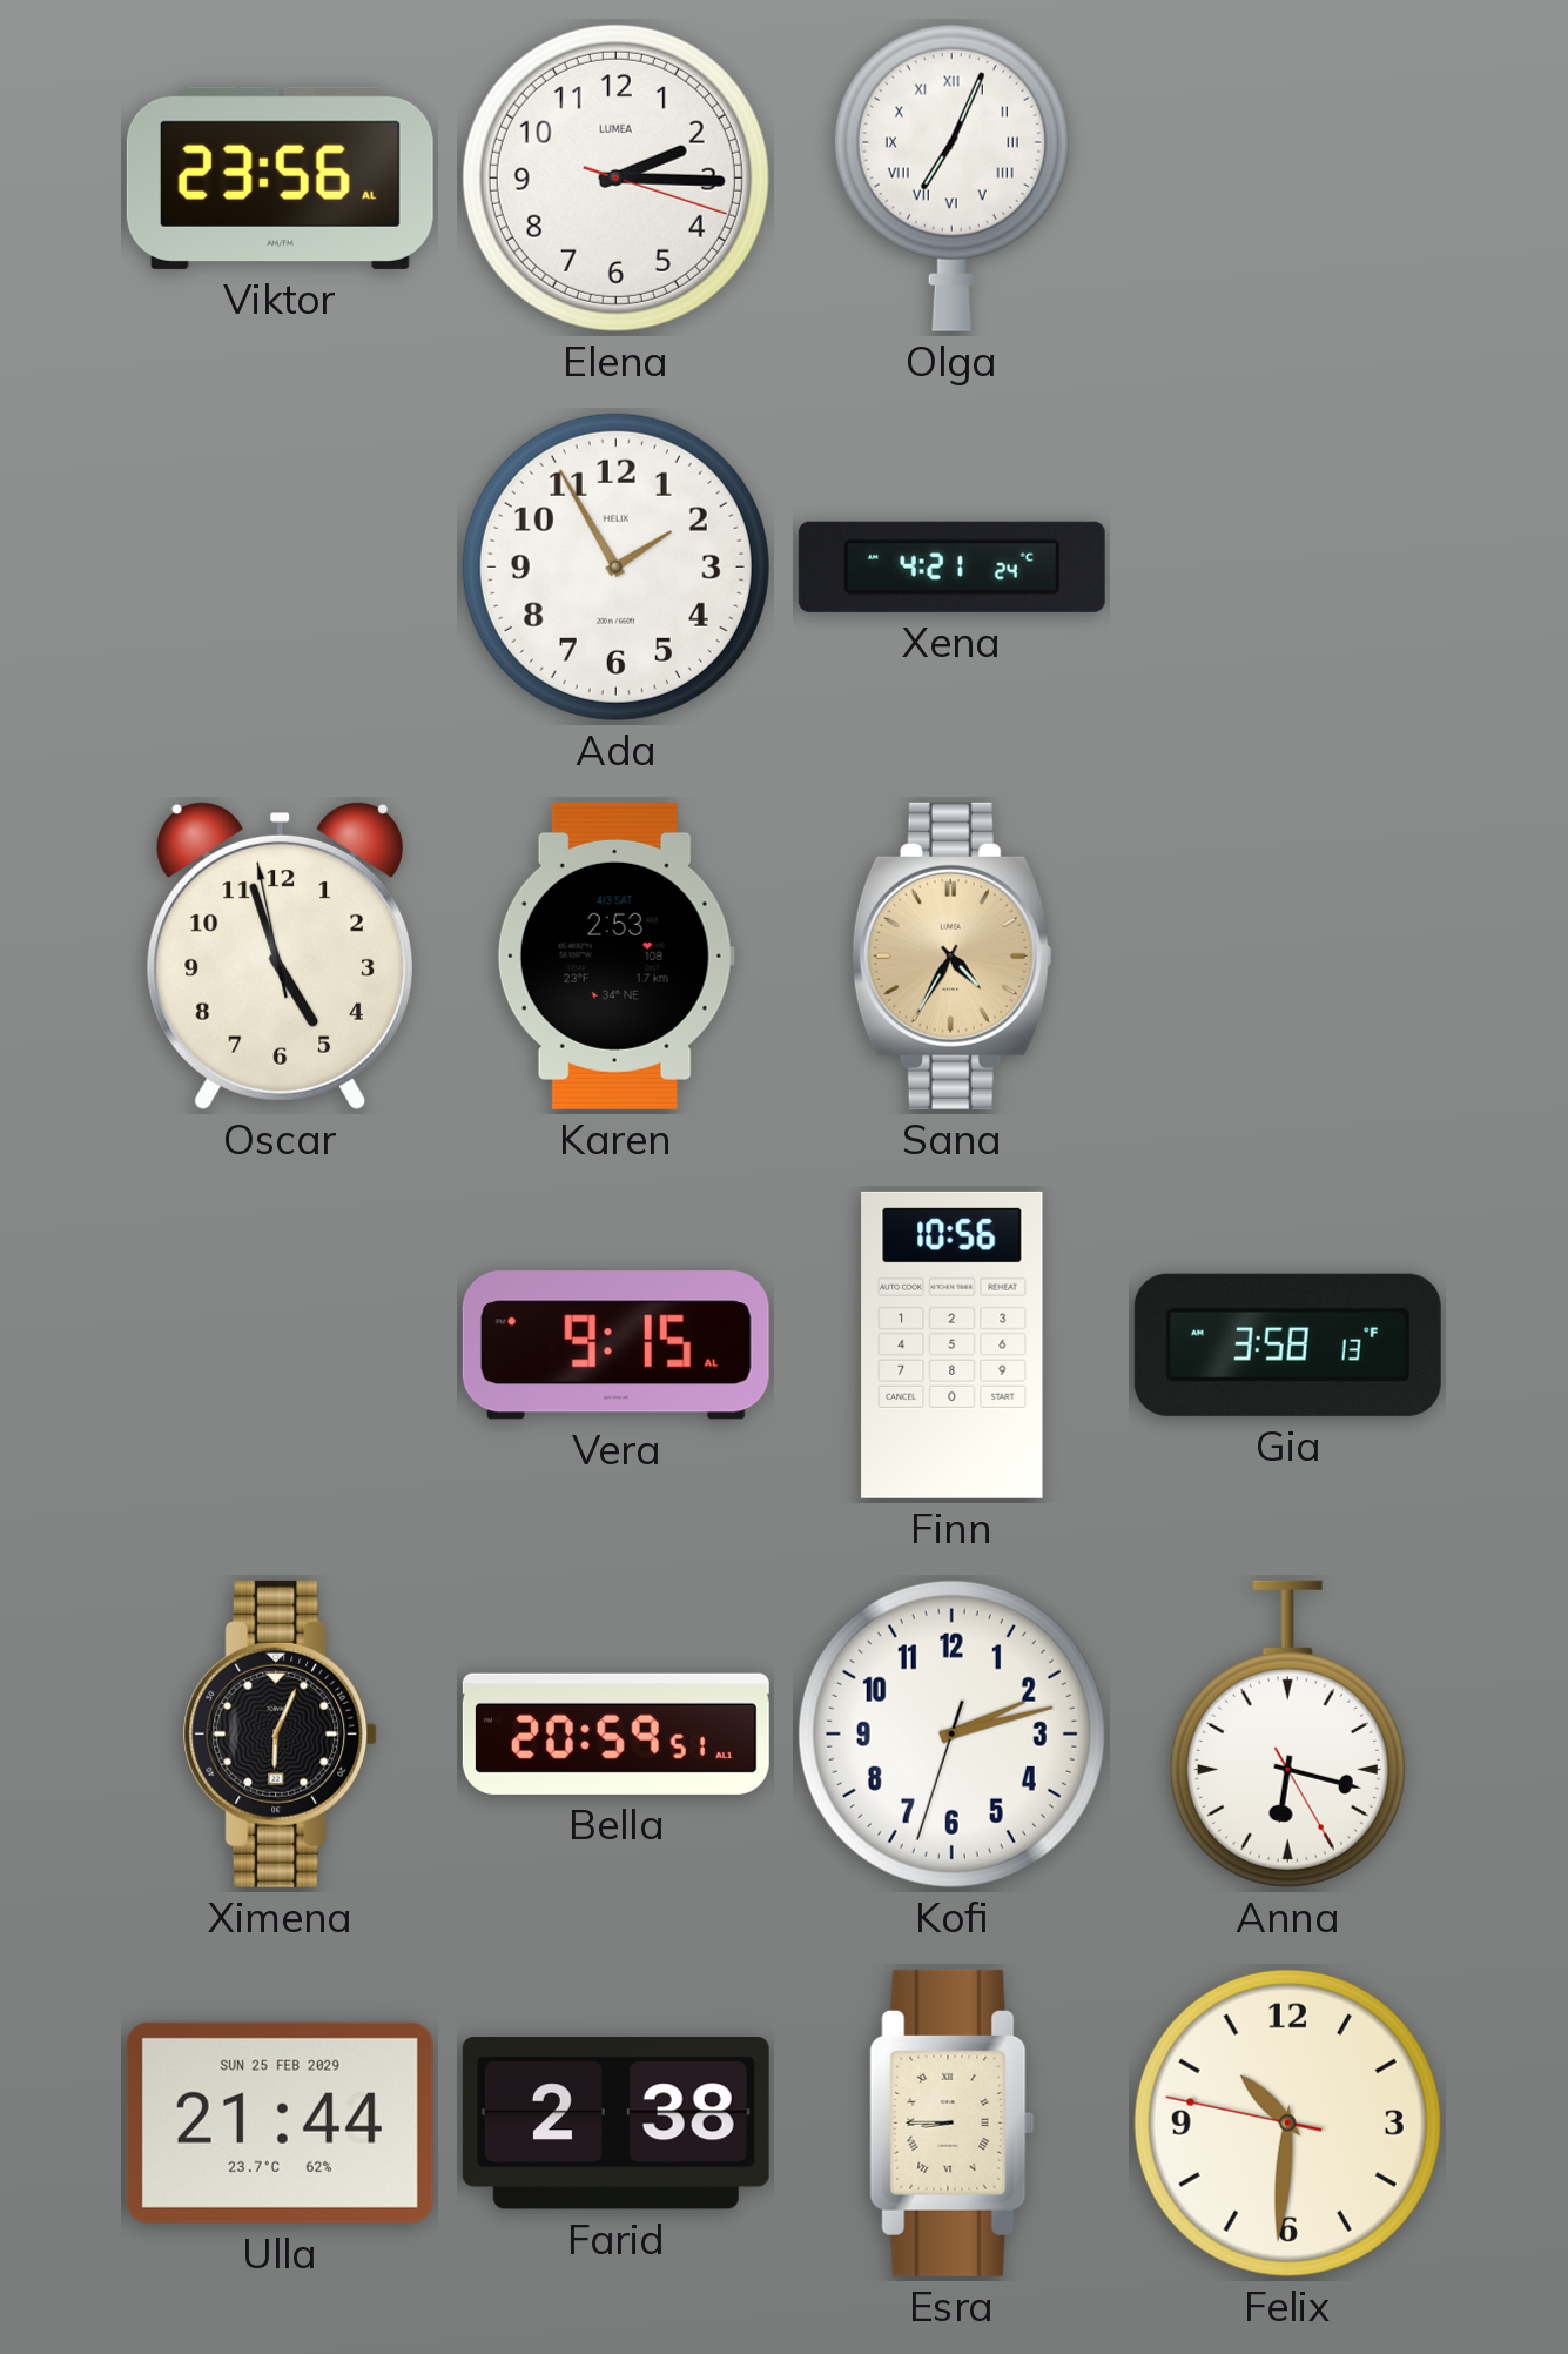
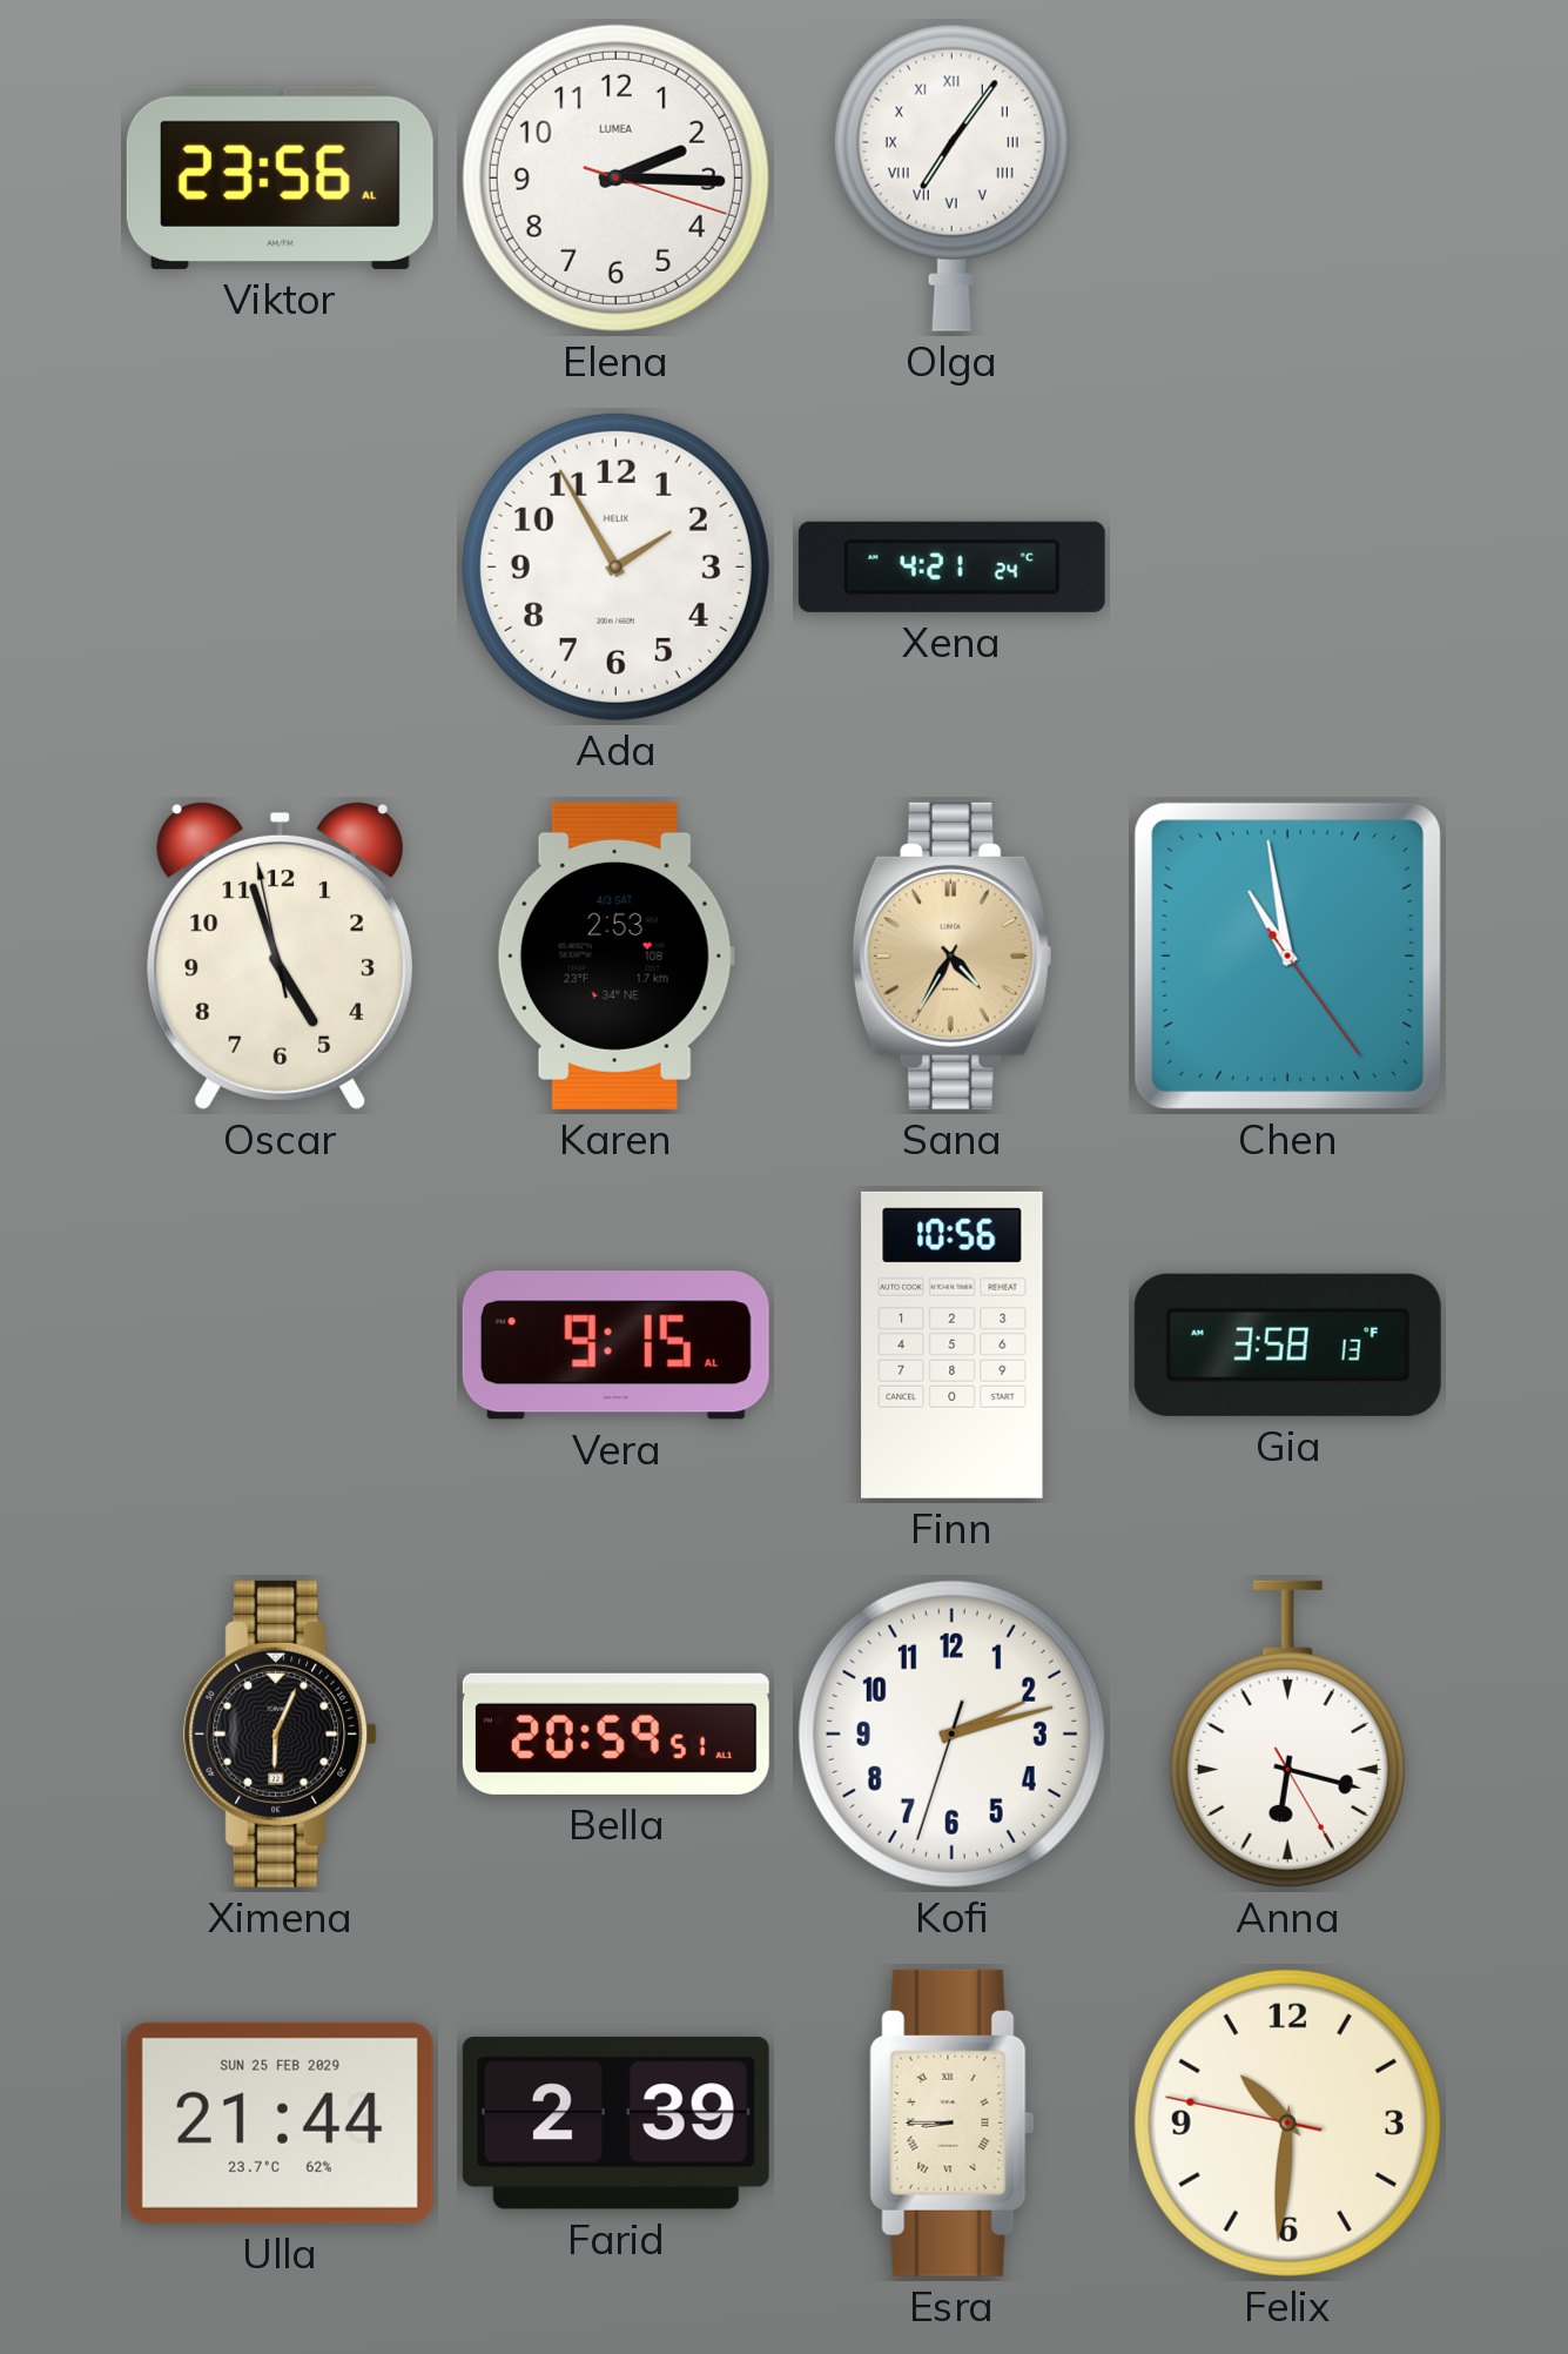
Olga: 7:04 -> 7:06
Chen: none -> 10:58
Farid: 2:38 -> 2:39
